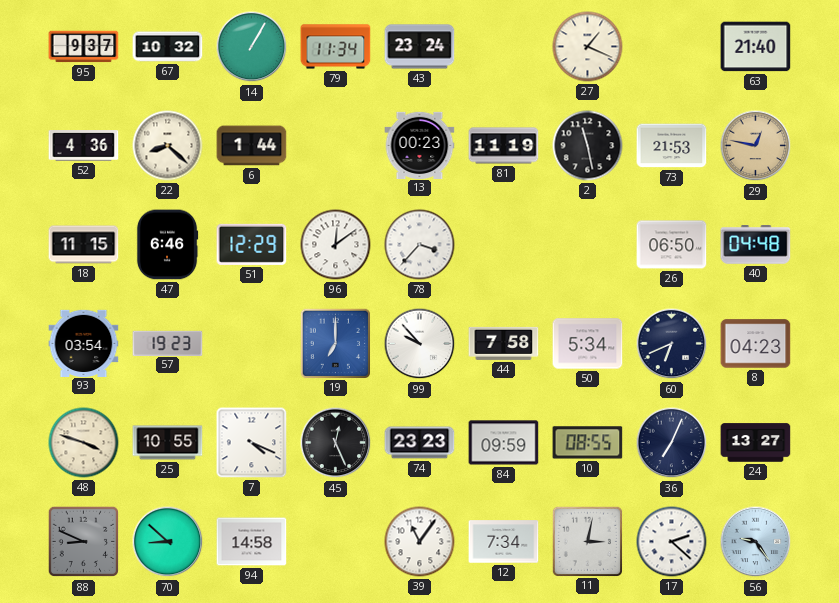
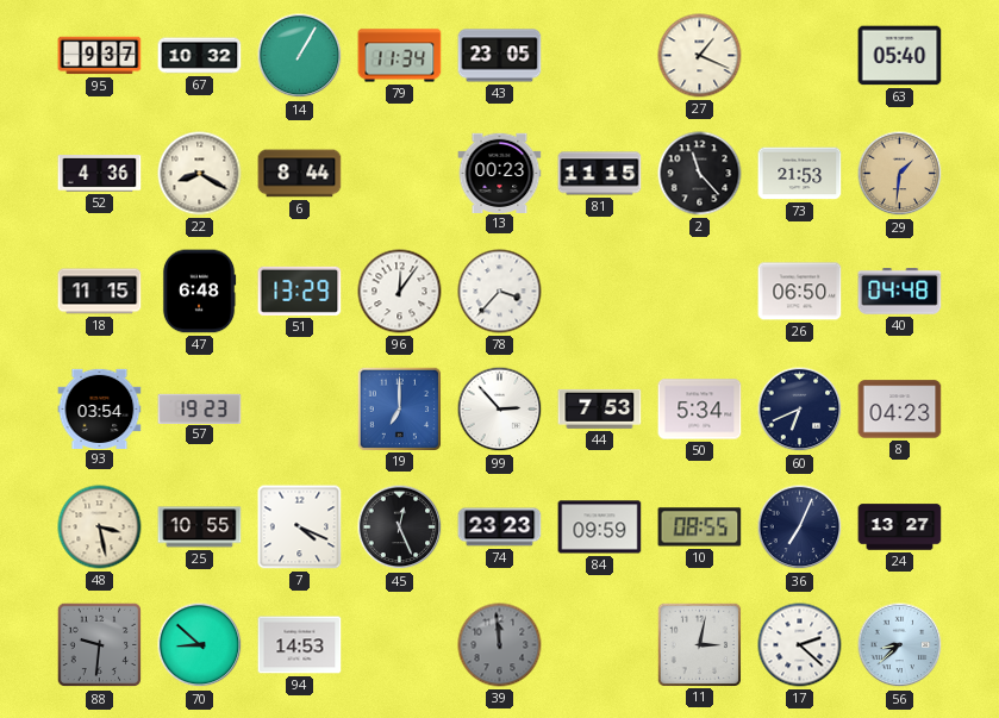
43: 23:24 -> 23:05
63: 21:40 -> 05:40
22: 8:22 -> 8:20
6: 1:44 -> 8:44
81: 11:19 -> 11:15
2: 11:28 -> 11:23
29: 12:47 -> 1:31
47: 6:46 -> 6:48
51: 12:29 -> 13:29
96: 12:09 -> 12:06
99: 9:53 -> 2:53
44: 7:58 -> 7:53
48: 3:48 -> 3:28
88: 8:49 -> 9:31
94: 14:58 -> 14:53
39: 11:06 -> 11:59
39 dial: white -> grey
12: 7:34 -> none
56: 9:24 -> 8:38
